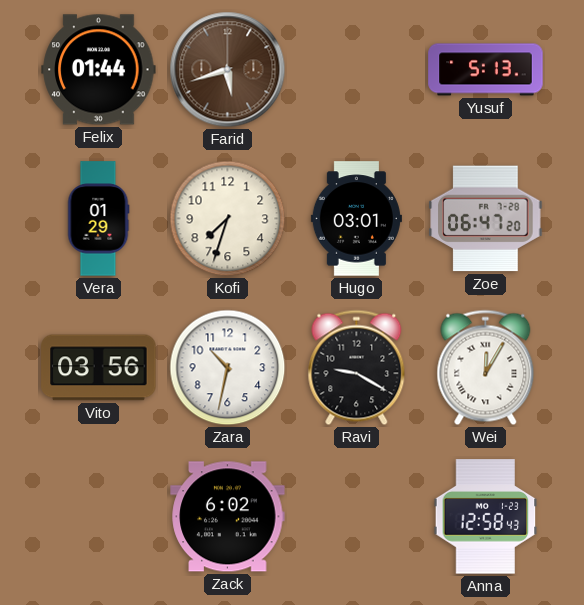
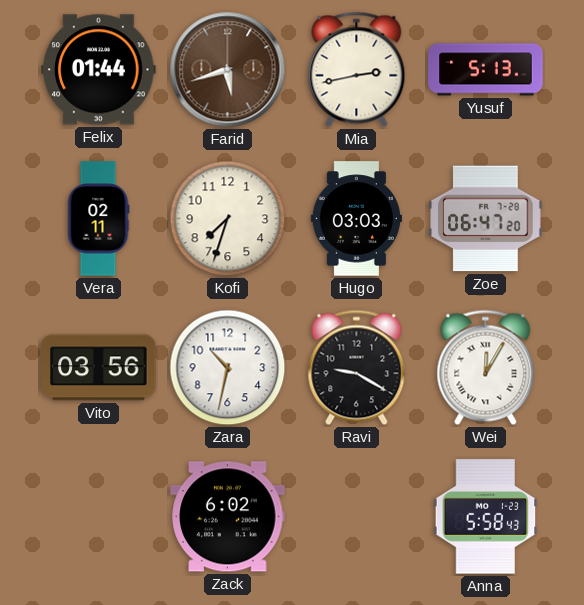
Mia: none -> 2:43
Vera: 01:29 -> 02:11
Hugo: 03:01 -> 03:03
Anna: 12:58 -> 5:58
